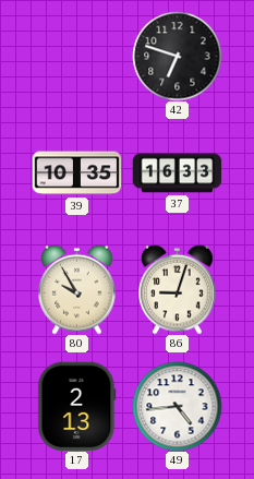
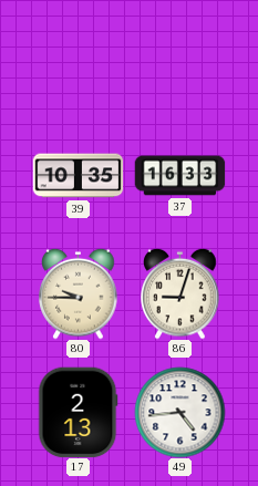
42: 6:48 -> none
80: 9:55 -> 9:45
